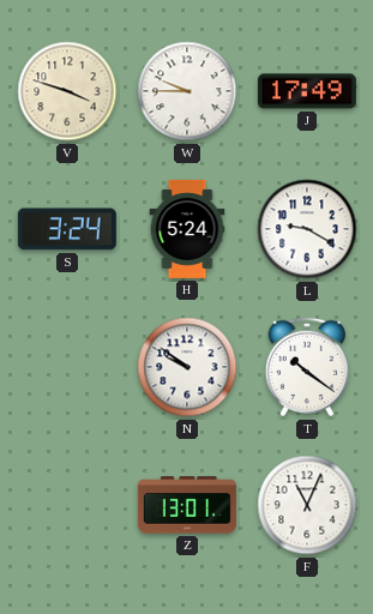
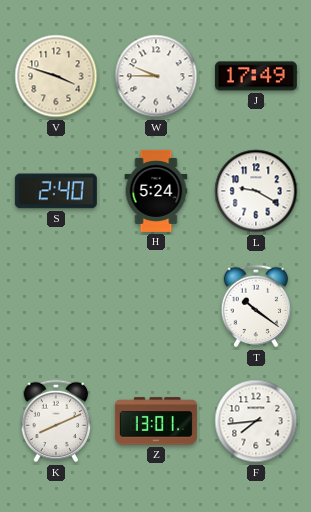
S: 3:24 -> 2:40
N: 9:51 -> none
K: none -> 8:11
F: 11:04 -> 7:44
